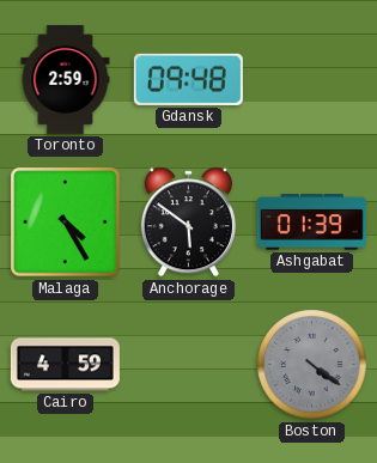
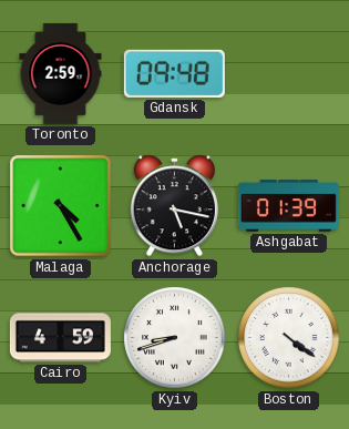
Anchorage: 5:51 -> 5:17
Kyiv: none -> 8:42
Boston dial: grey -> white
